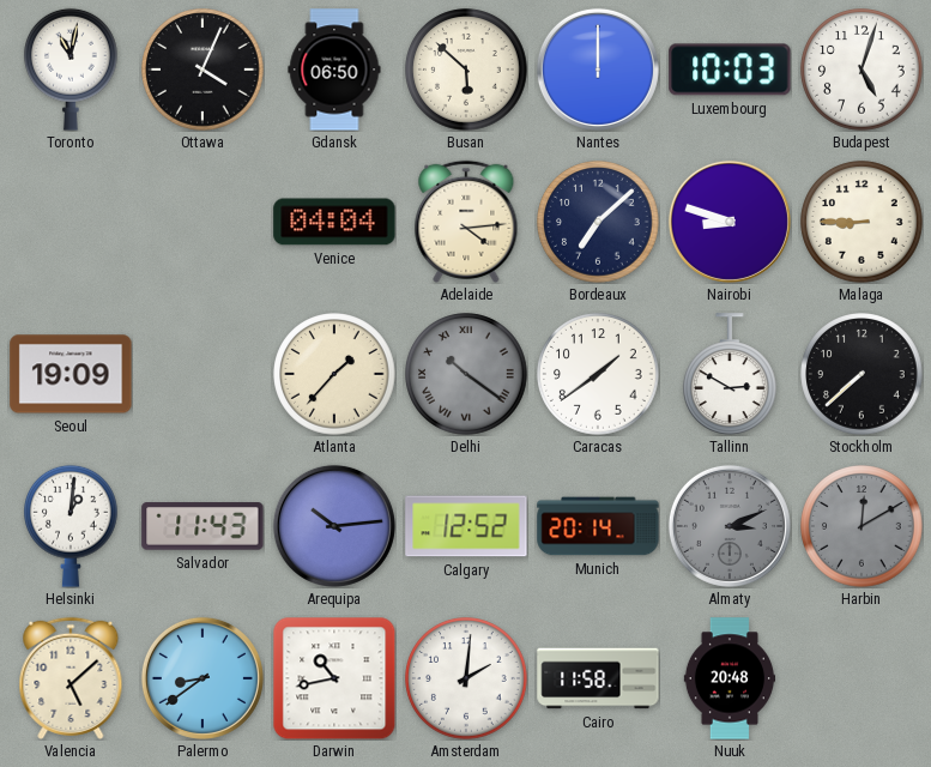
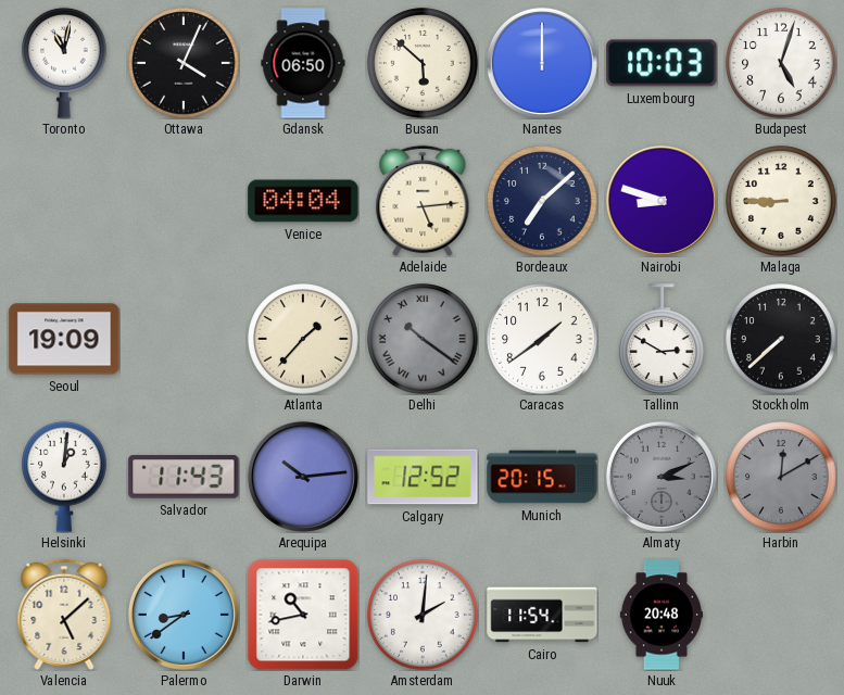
Adelaide: 4:14 -> 5:14
Munich: 20:14 -> 20:15
Cairo: 11:58 -> 11:54
